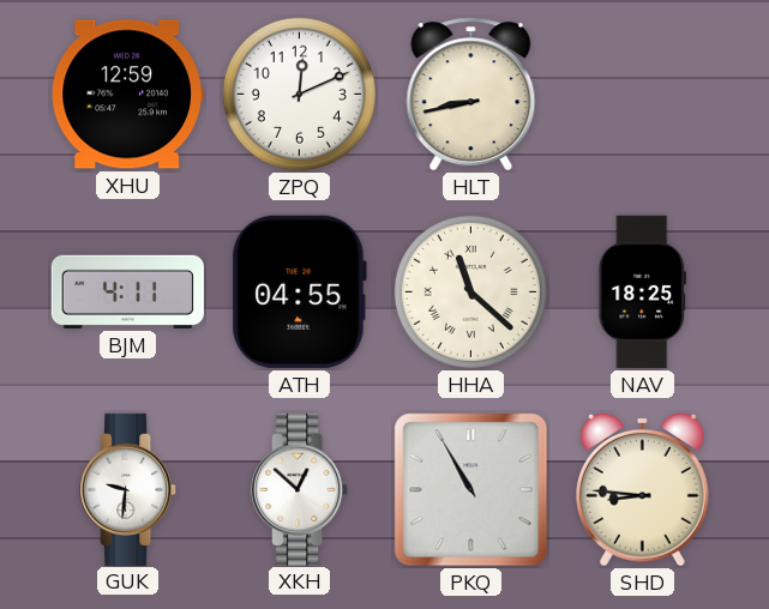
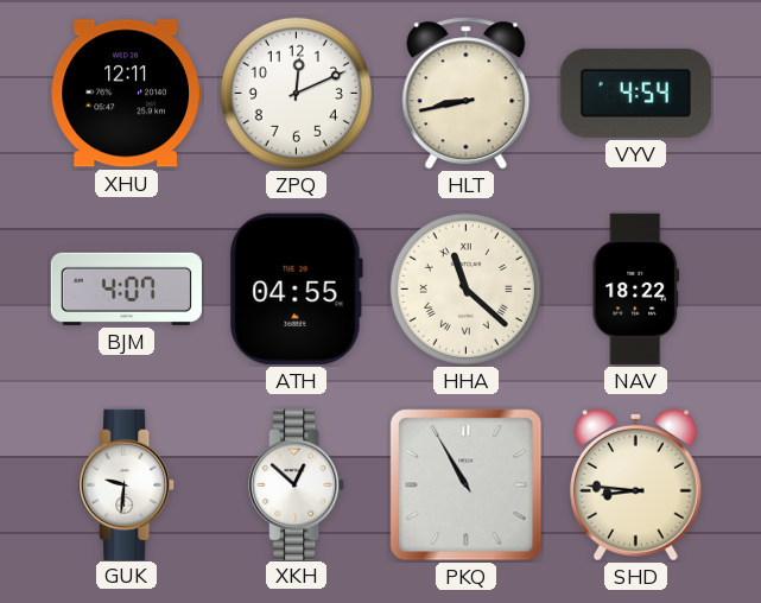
XHU: 12:59 -> 12:11
VYV: none -> 4:54
BJM: 4:11 -> 4:07
NAV: 18:25 -> 18:22
